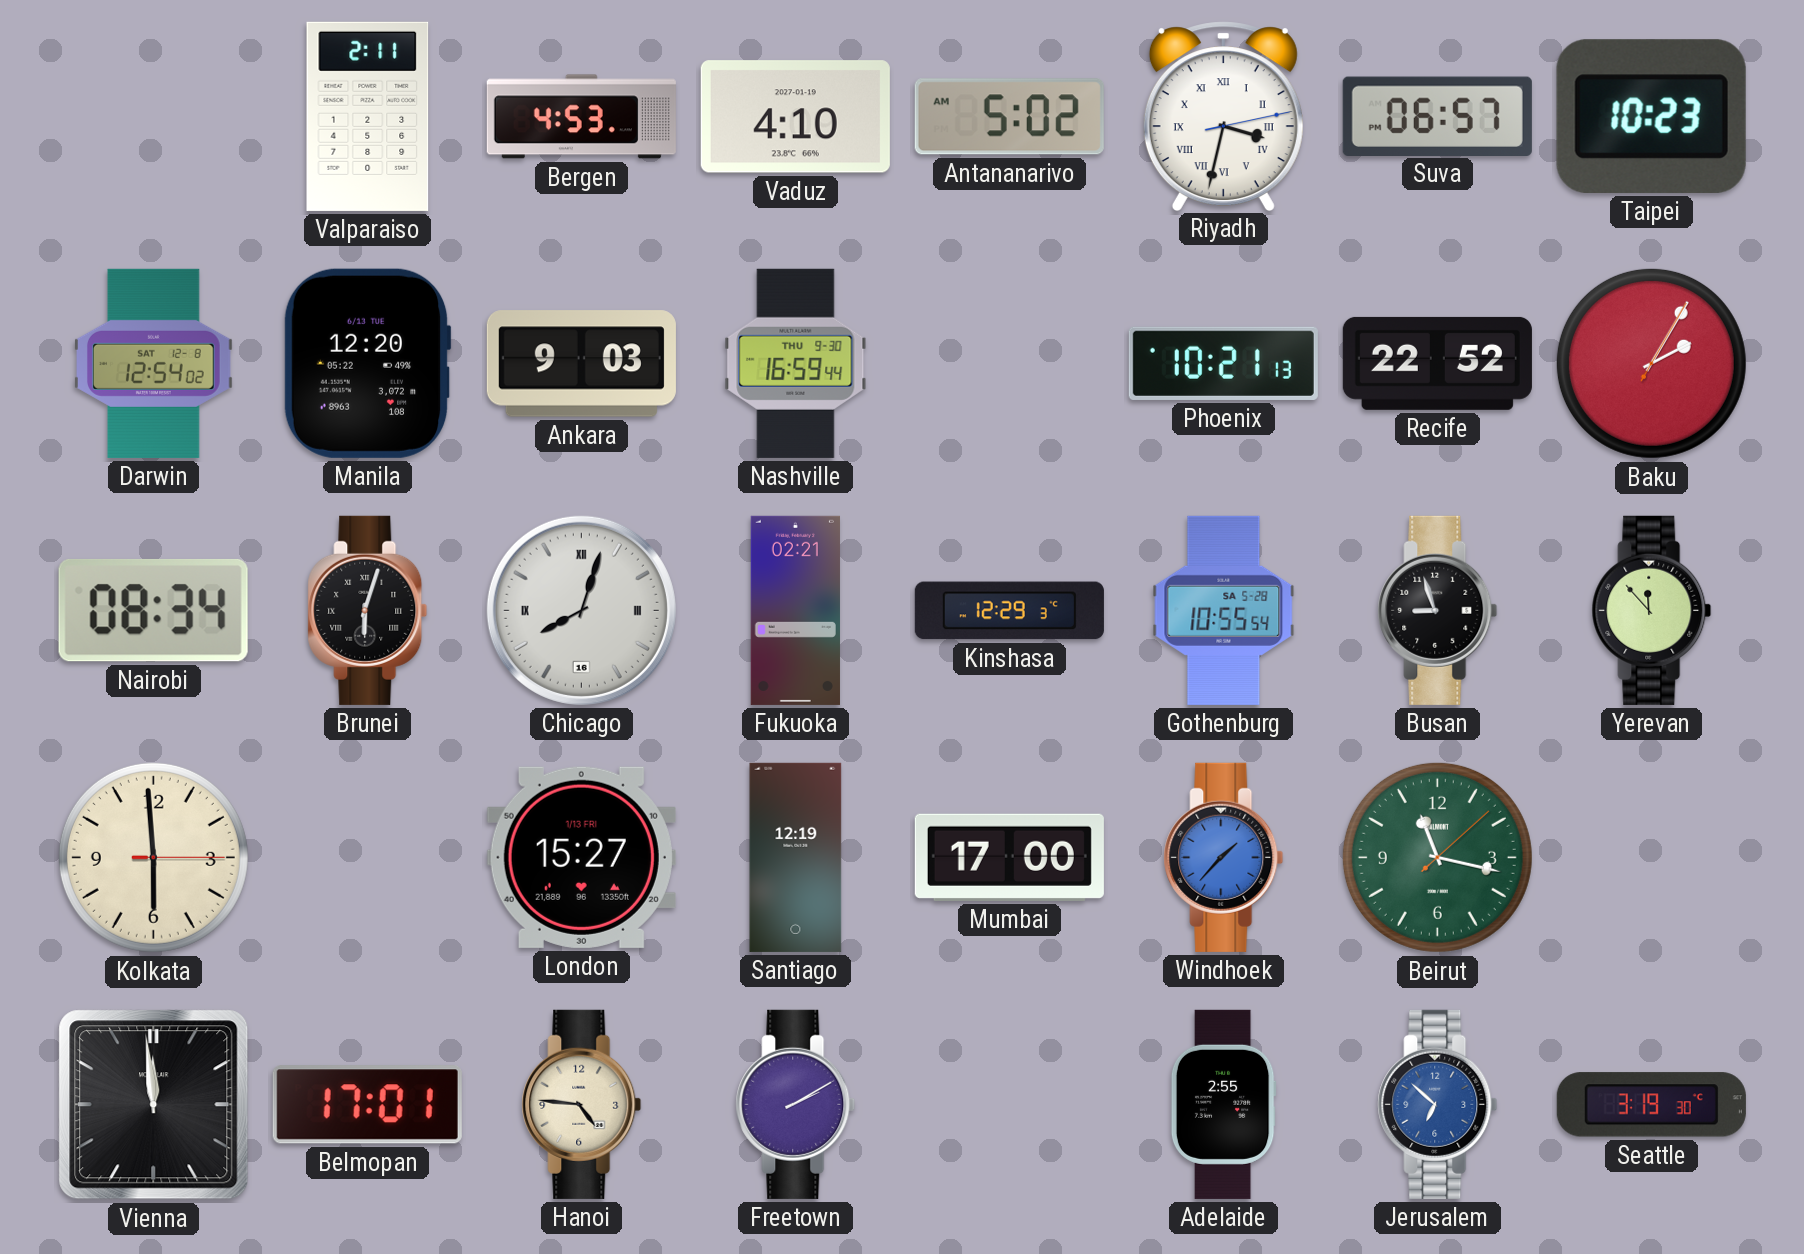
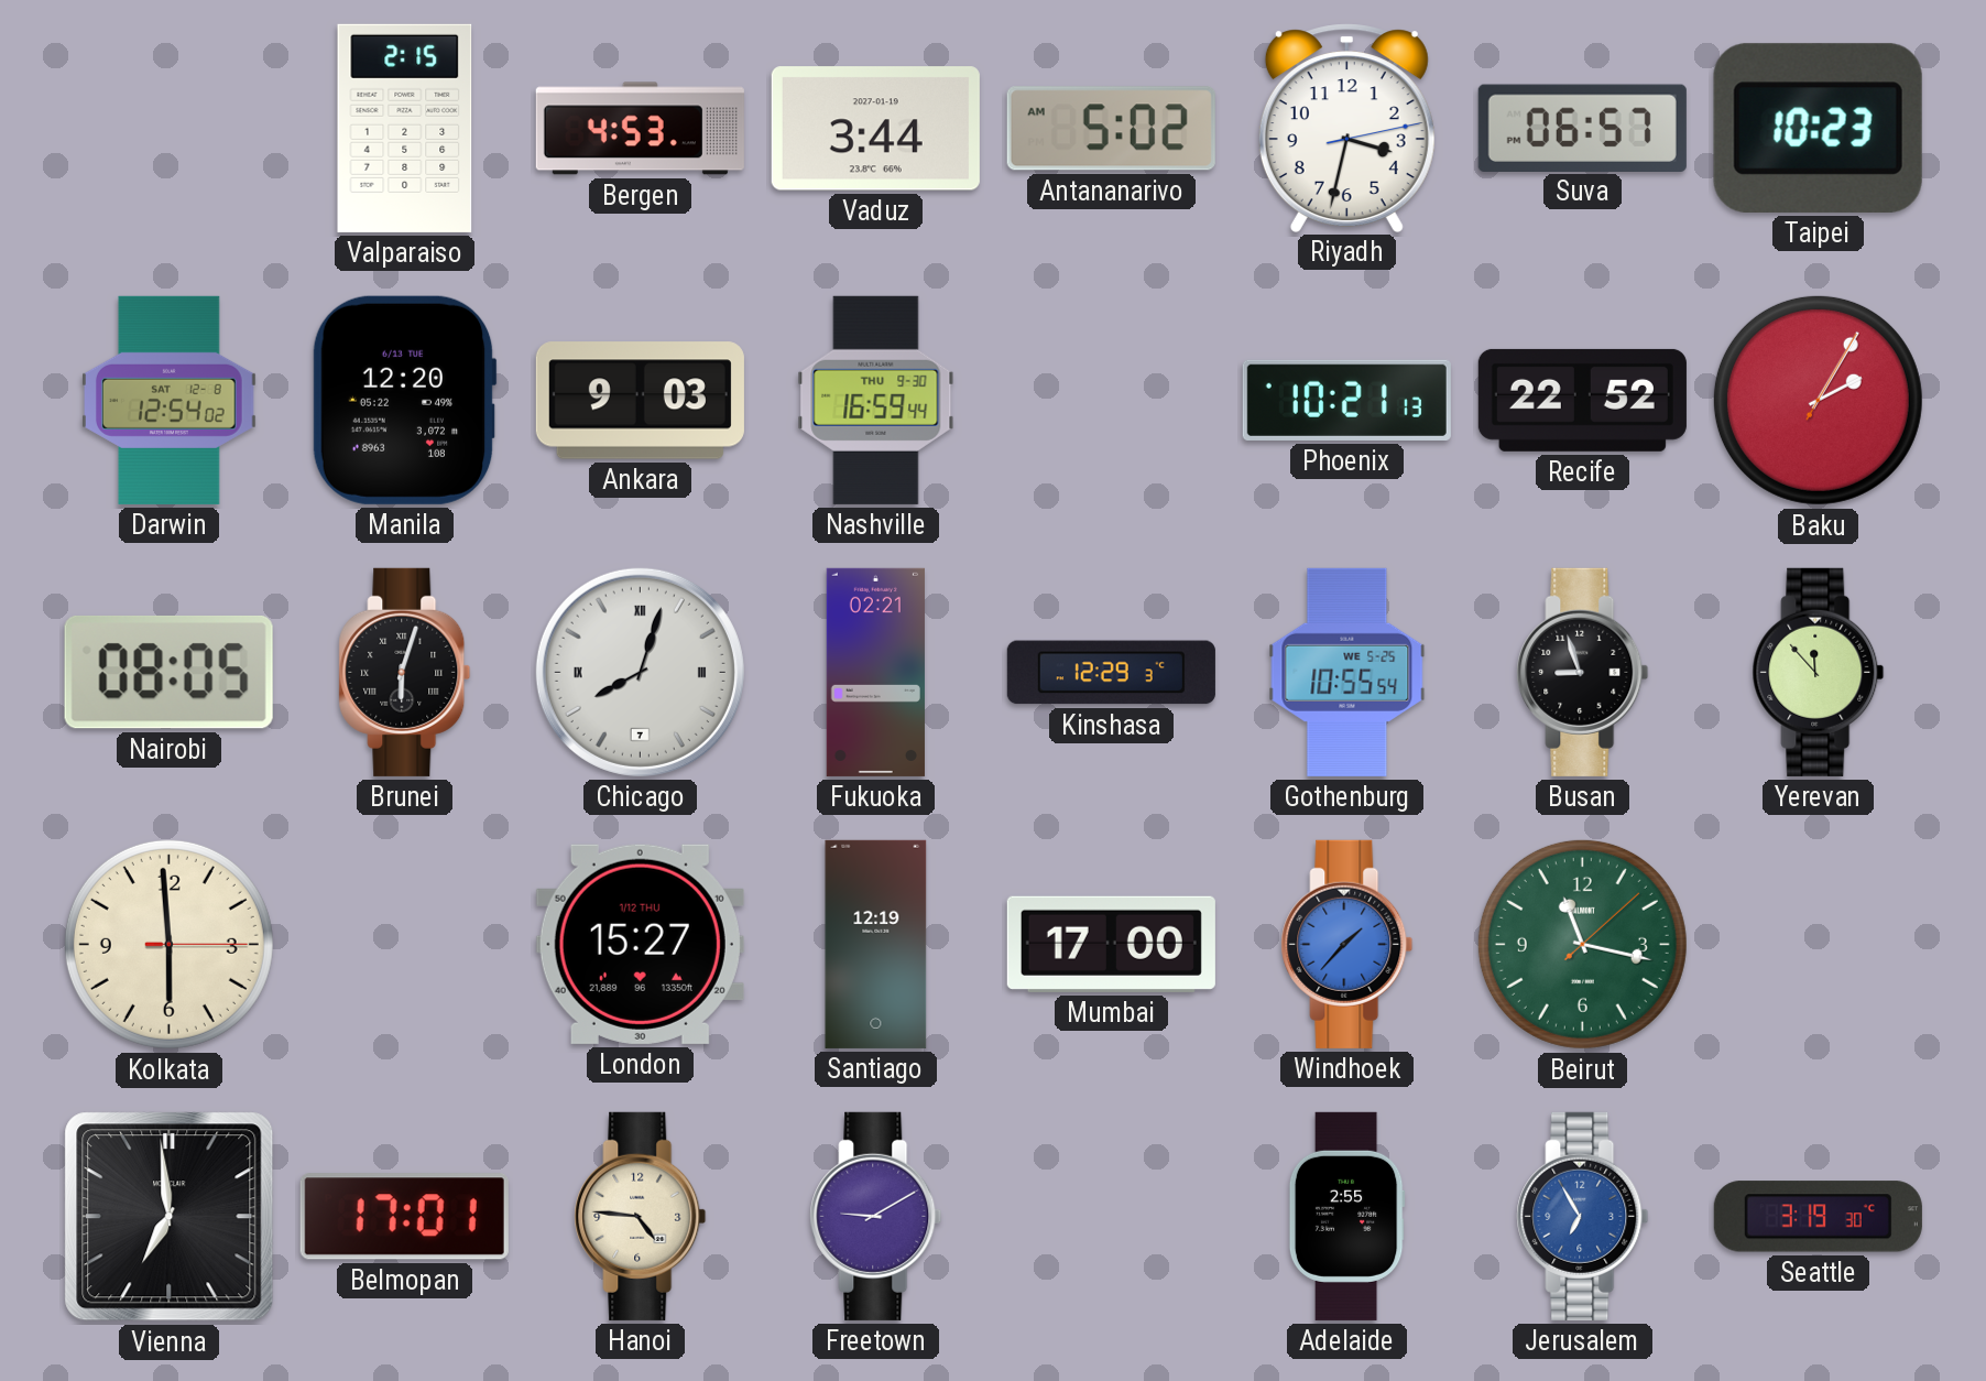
Valparaiso: 2:11 -> 2:15
Vaduz: 4:10 -> 3:44
Riyadh numerals: Roman -> Arabic
Nairobi: 08:34 -> 08:05
Chicago date: 16 -> 7
Gothenburg date: SA 5-28 -> WE 5-25
London date: 1/13 FRI -> 1/12 THU
Vienna: 11:59 -> 6:59
Freetown: 2:10 -> 9:10
Jerusalem: 6:52 -> 6:55
